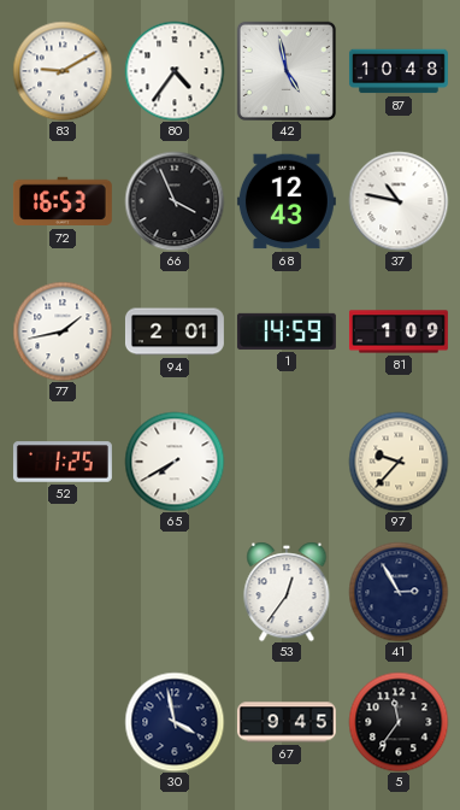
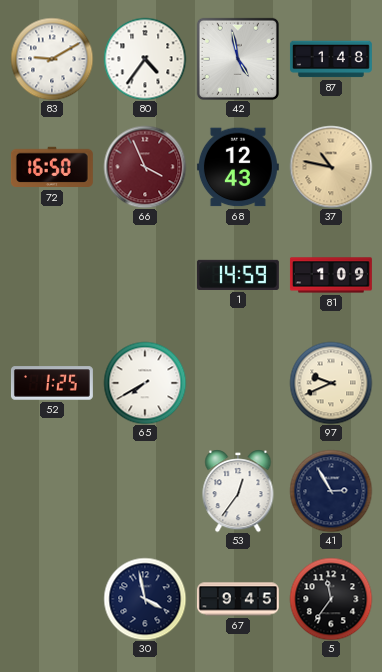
87: 10:48 -> 1:48
72: 16:53 -> 16:50
66 dial: black -> burgundy
37 dial: white -> champagne
77: 1:43 -> none
94: 2:01 -> none
97: 9:37 -> 9:41
